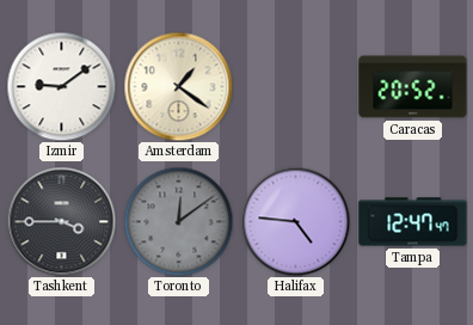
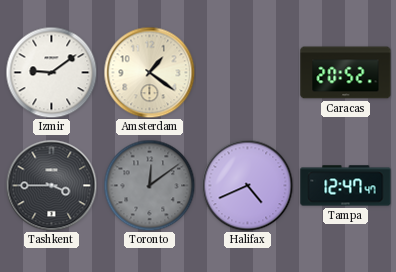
Halifax: 4:46 -> 4:41
